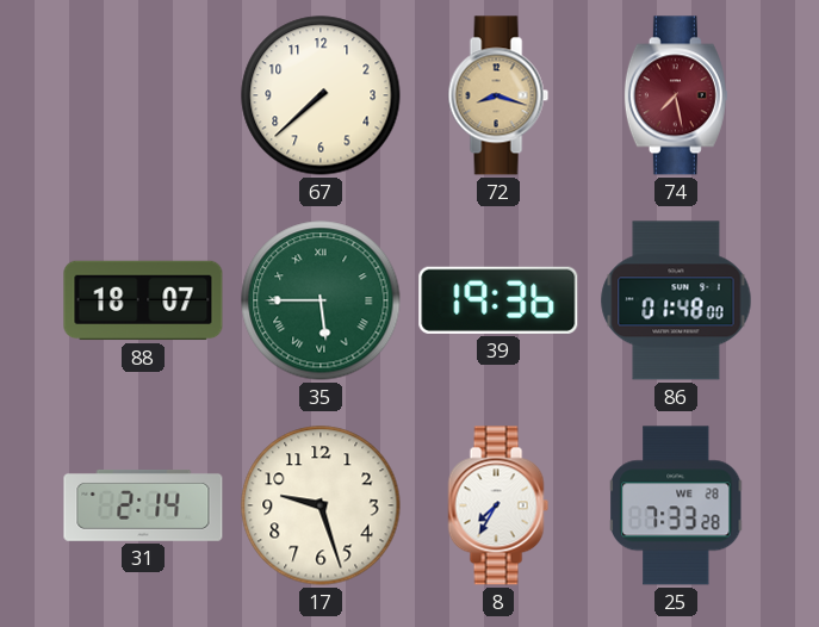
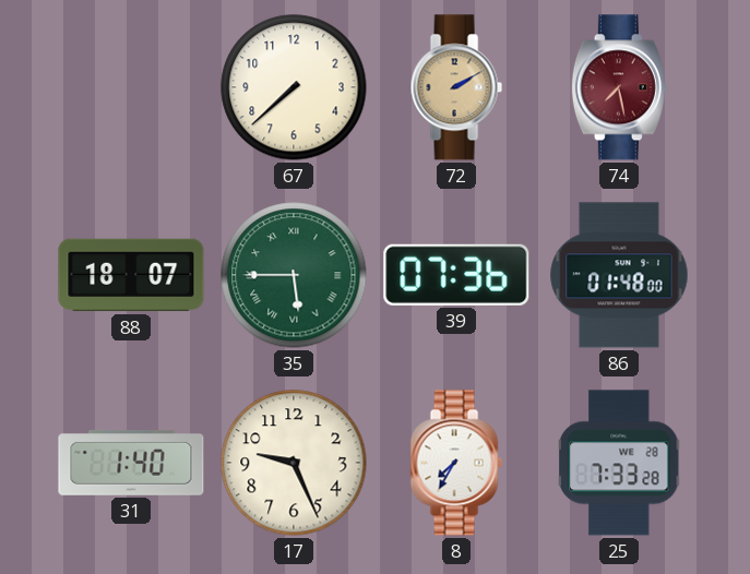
72: 8:18 -> 2:10
39: 19:36 -> 07:36
31: 2:14 -> 1:40
17: 9:27 -> 9:26
